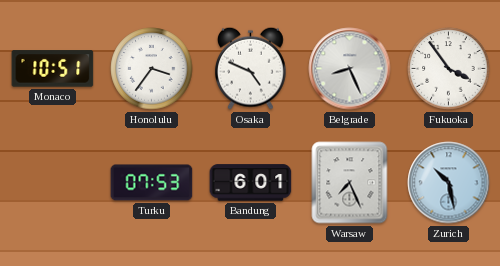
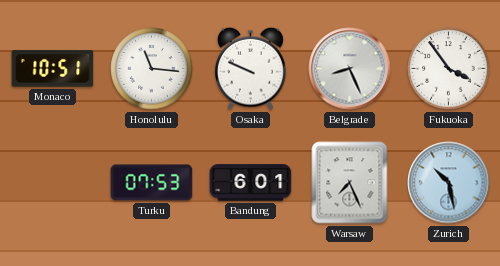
Honolulu: 3:36 -> 11:16
Osaka: 4:49 -> 9:49
